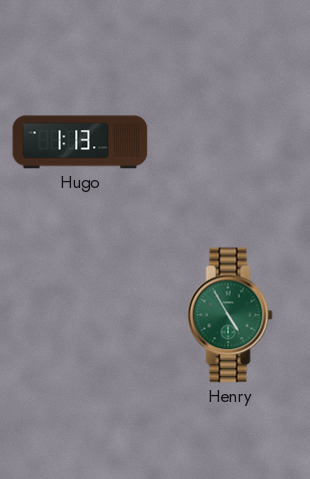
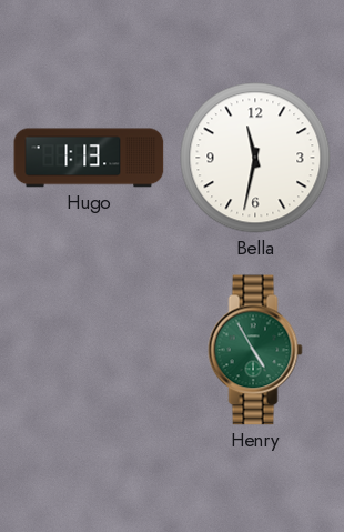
Bella: none -> 11:32
